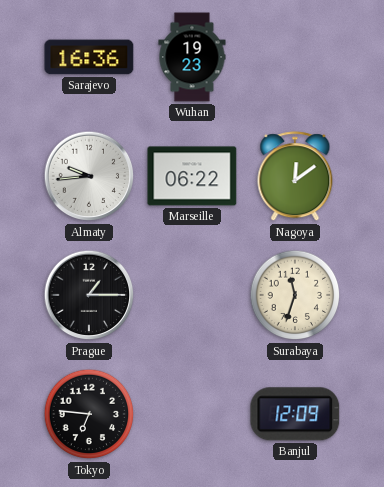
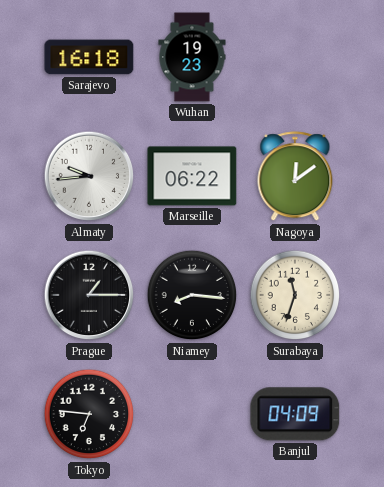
Sarajevo: 16:36 -> 16:18
Niamey: none -> 8:16
Banjul: 12:09 -> 04:09
